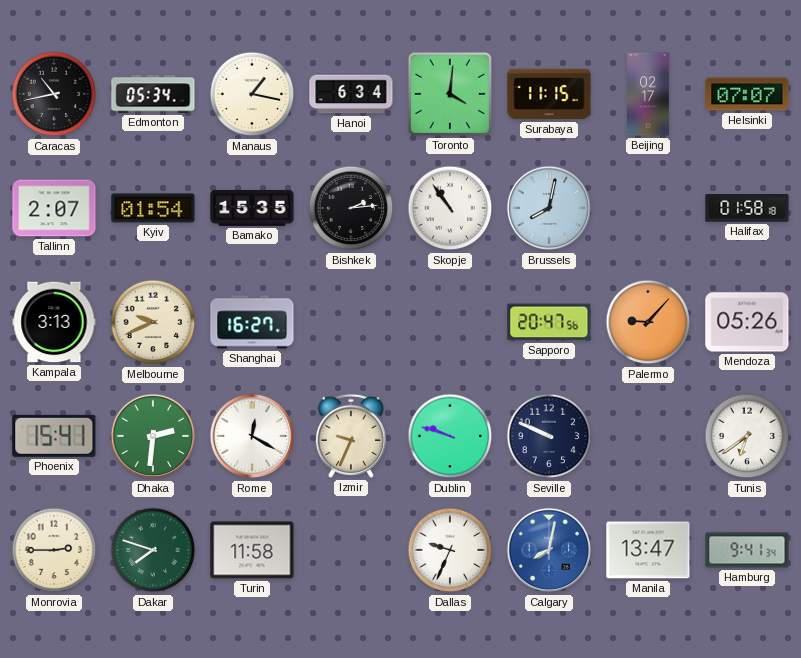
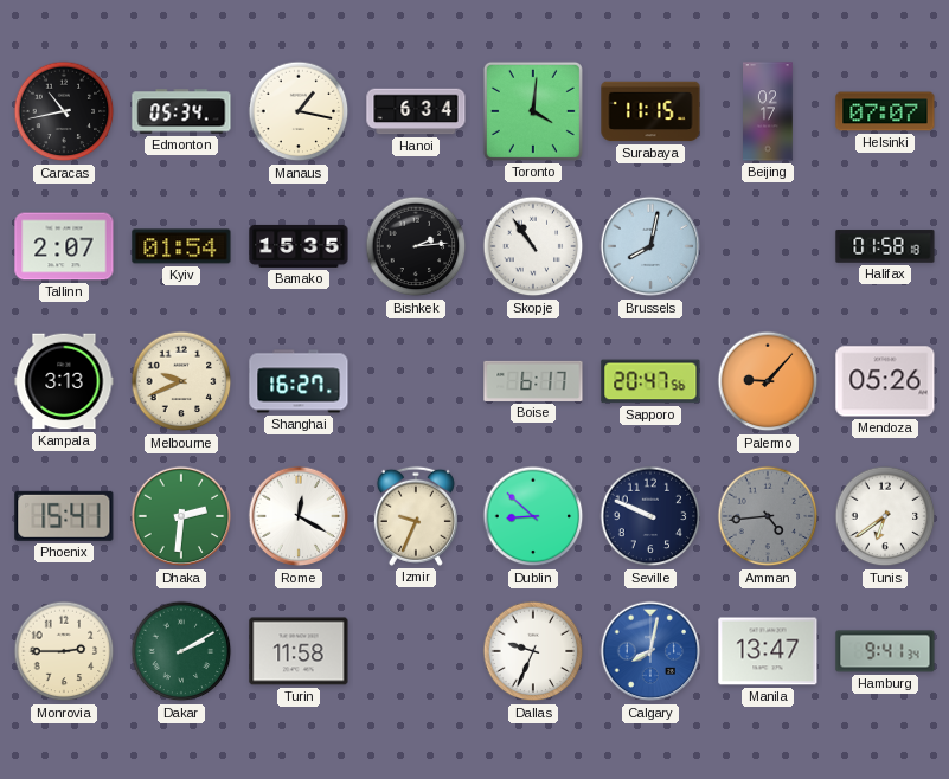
Boise: none -> 6:17
Dublin: 9:48 -> 8:52
Amman: none -> 4:44
Dakar: 7:48 -> 2:10
